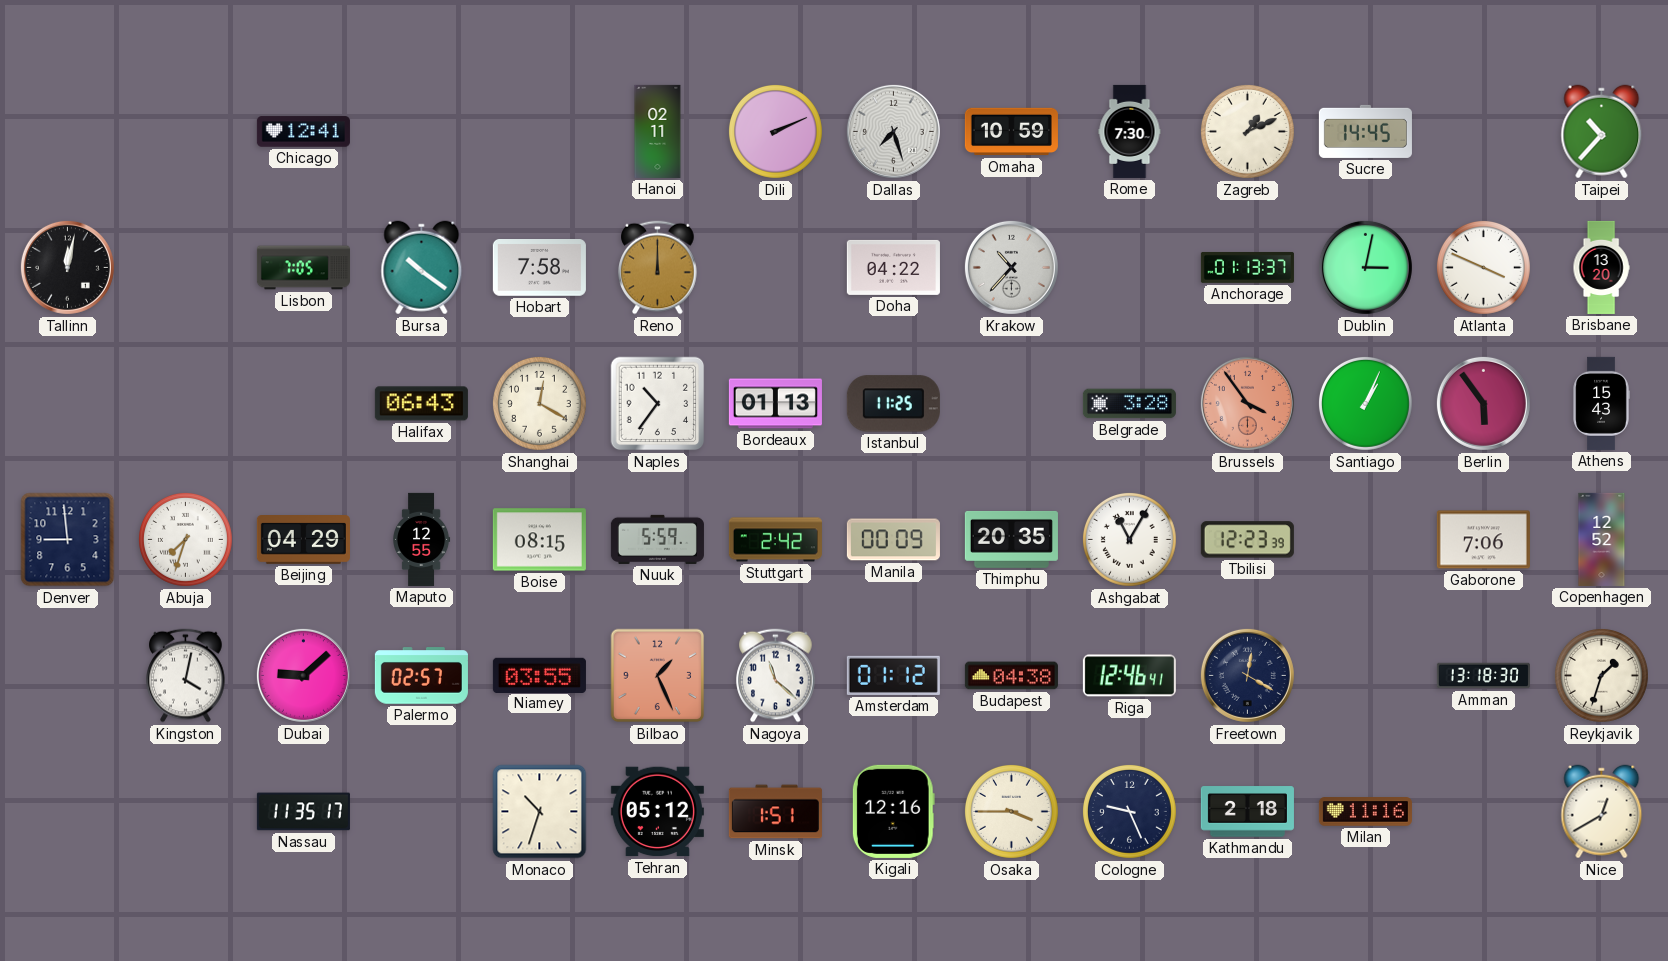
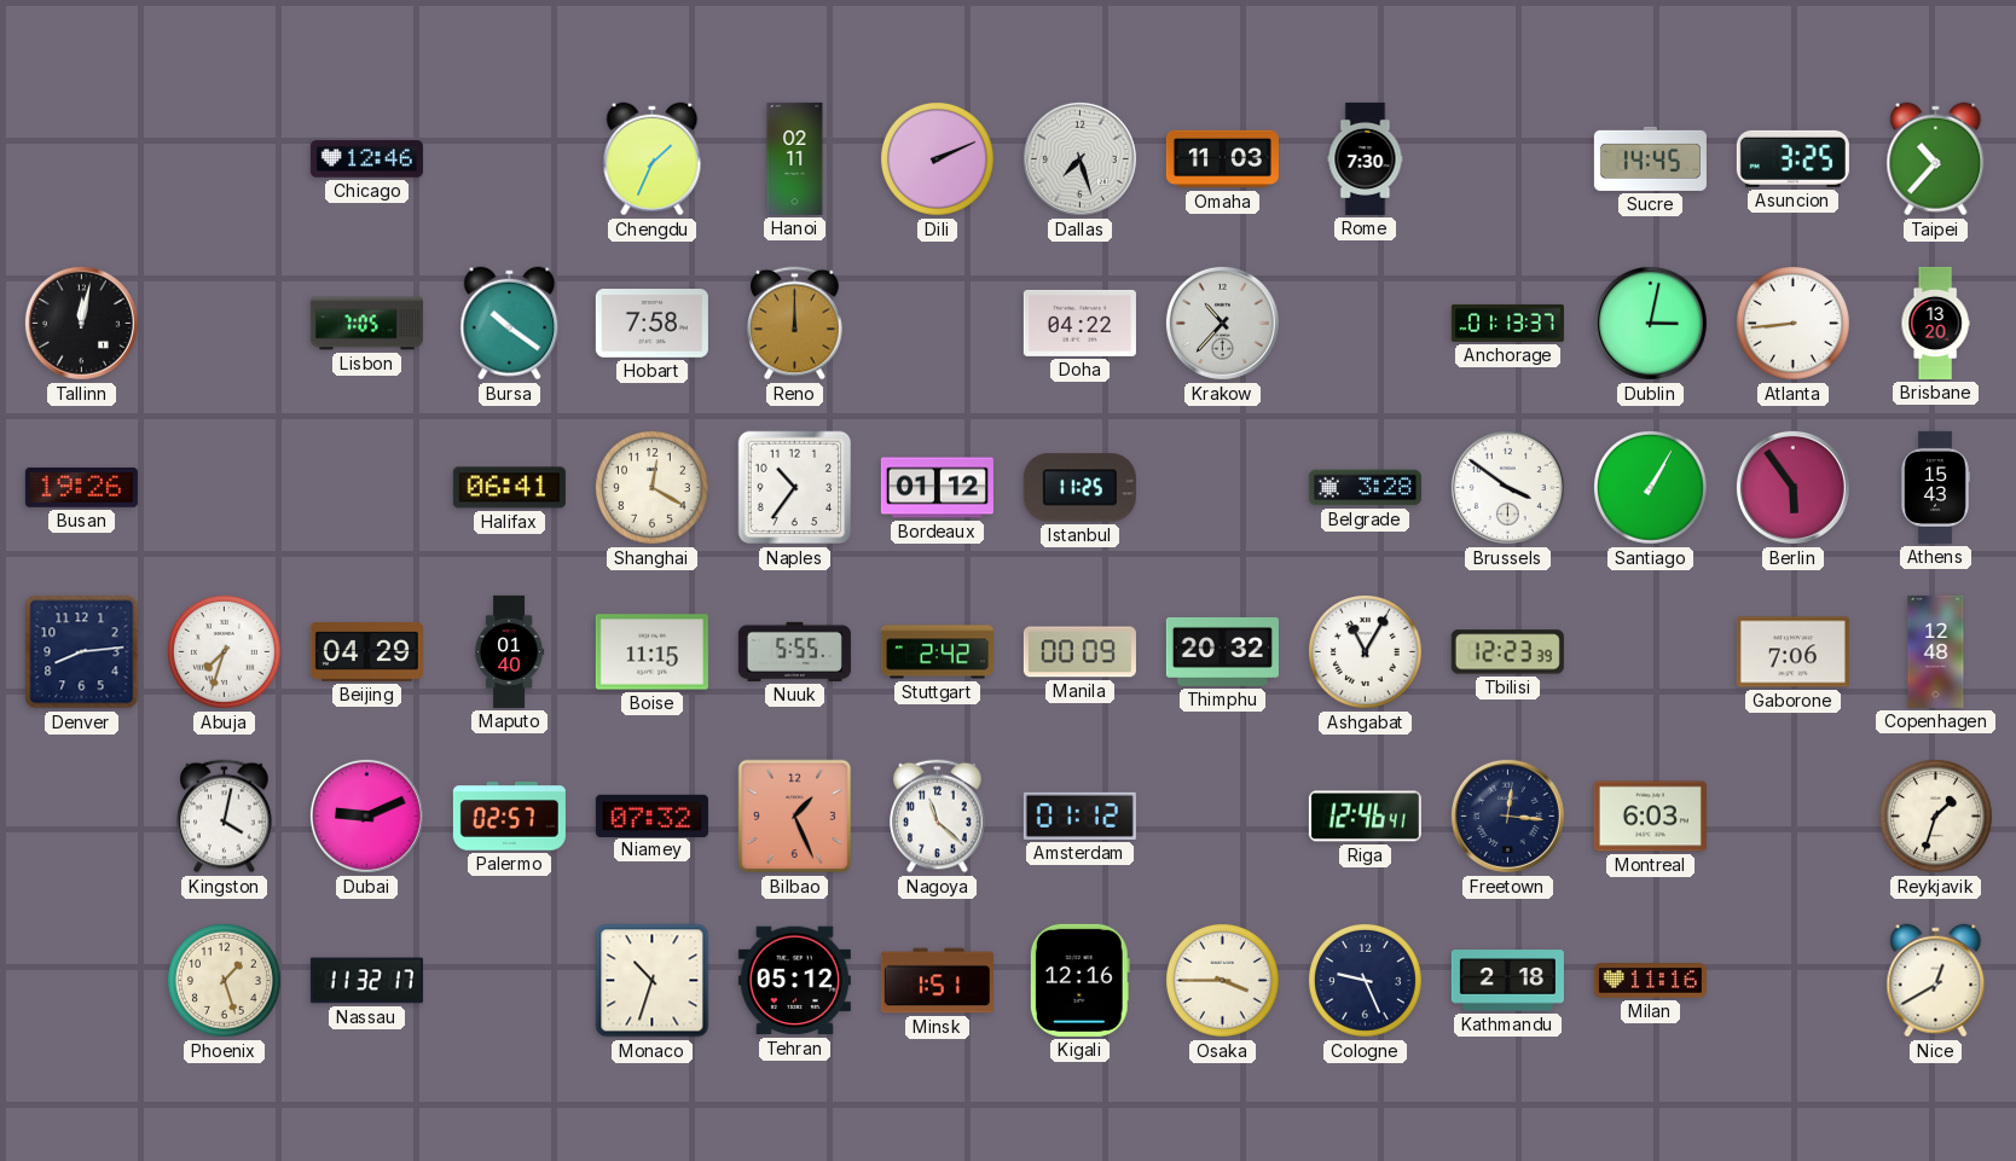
Chicago: 12:41 -> 12:46
Chengdu: none -> 1:34
Omaha: 10:59 -> 11:03
Zagreb: 1:11 -> none
Asuncion: none -> 3:25
Atlanta: 3:49 -> 8:44
Busan: none -> 19:26
Halifax: 06:43 -> 06:41
Bordeaux: 01:13 -> 01:12
Brussels: 3:54 -> 3:51
Brussels dial: salmon -> white
Santiago: 1:04 -> 1:05
Denver: 8:59 -> 8:14
Maputo: 12:55 -> 01:40
Boise: 08:15 -> 11:15
Nuuk: 5:59 -> 5:55
Thimphu: 20:35 -> 20:32
Copenhagen: 12:52 -> 12:48
Dubai: 9:08 -> 9:11
Niamey: 03:55 -> 07:32
Budapest: 04:38 -> none
Freetown: 12:20 -> 12:16
Montreal: none -> 6:03
Amman: 13:18 -> none
Phoenix: none -> 1:27
Nassau: 11:35 -> 11:32
